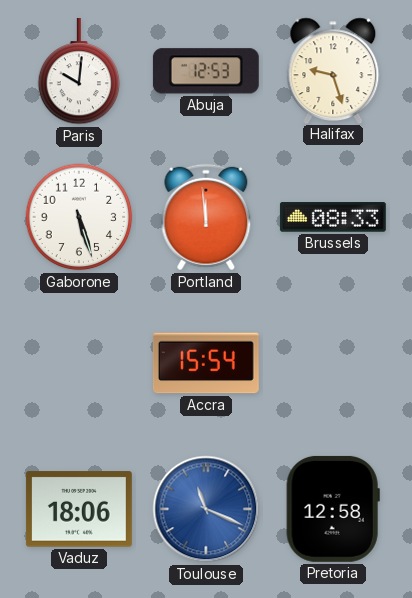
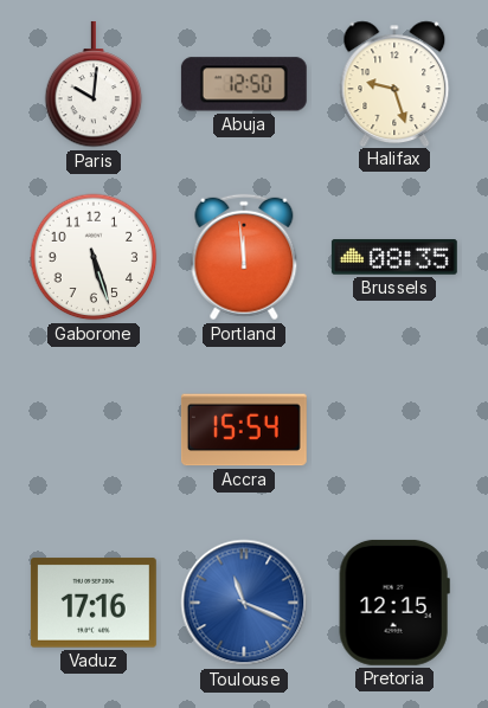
Abuja: 12:53 -> 12:50
Brussels: 08:33 -> 08:35
Vaduz: 18:06 -> 17:16
Pretoria: 12:58 -> 12:15
